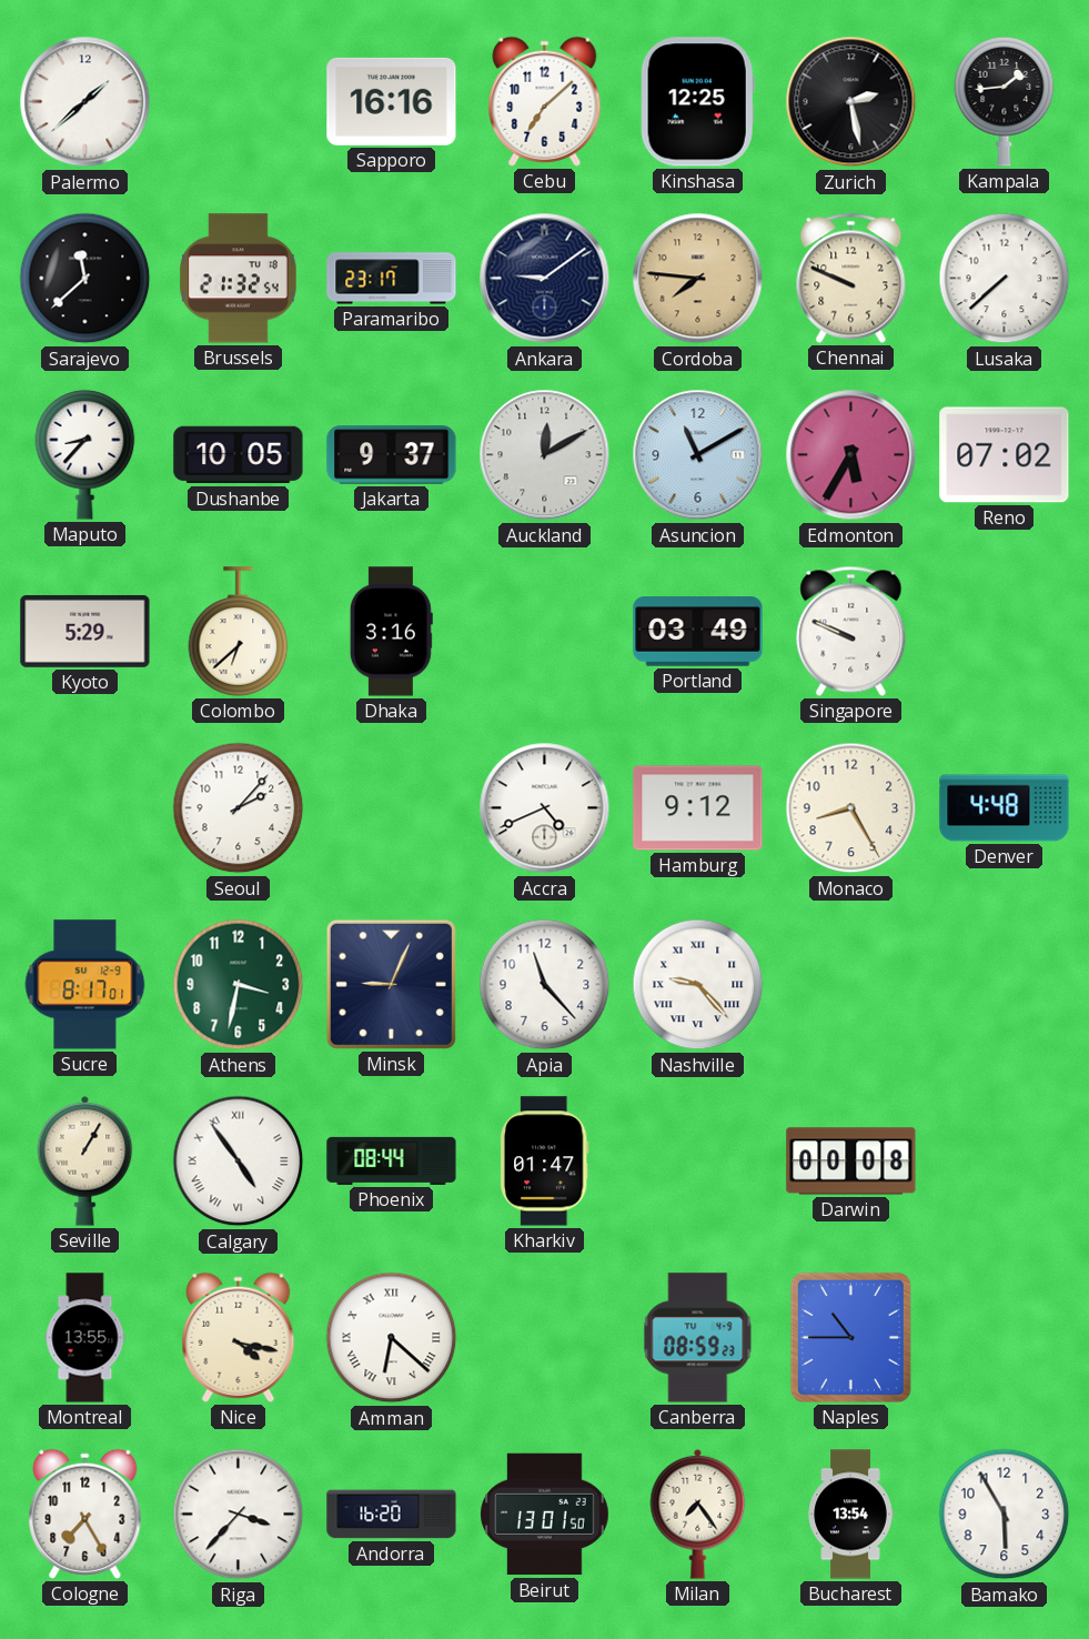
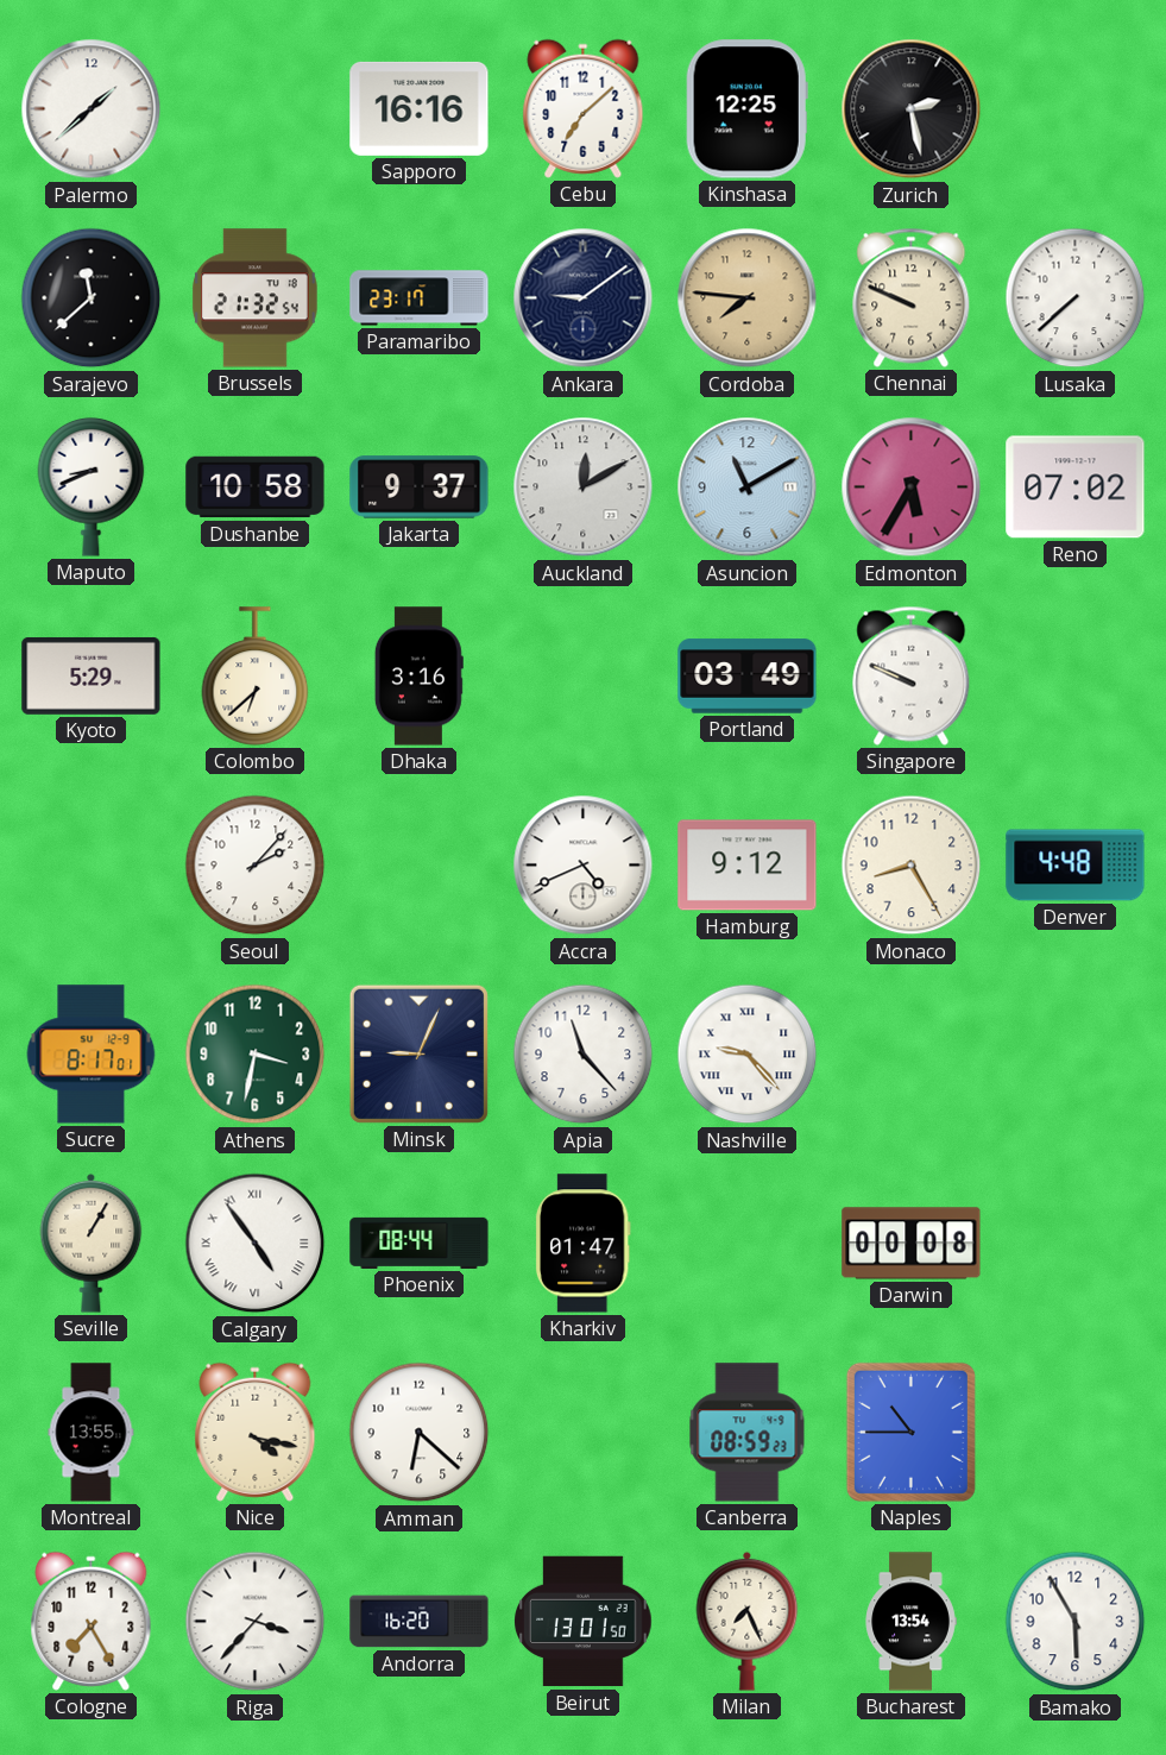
Kampala: 1:44 -> none
Maputo: 8:37 -> 8:41
Dushanbe: 10:05 -> 10:58
Amman numerals: Roman -> Arabic
Milan: 7:24 -> 7:26
